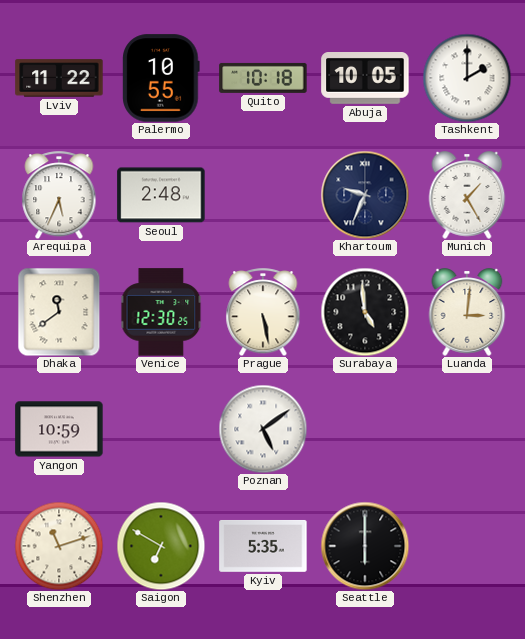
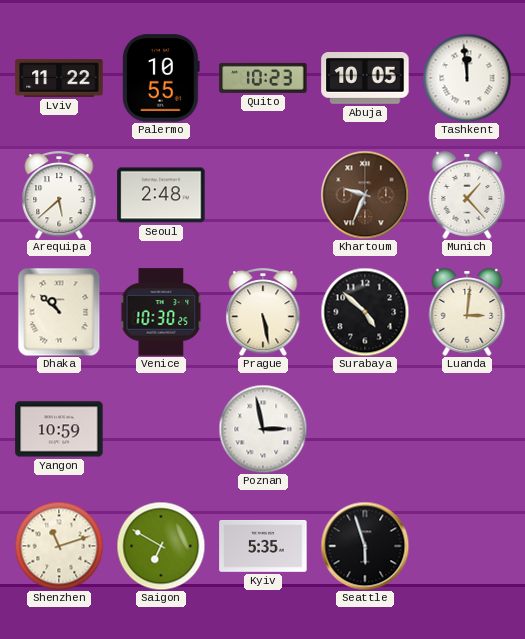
Quito: 10:18 -> 10:23
Tashkent: 2:00 -> 11:59
Arequipa: 5:34 -> 5:38
Khartoum dial: navy -> brown
Munich: 1:25 -> 1:23
Dhaka: 11:39 -> 10:52
Venice: 12:30 -> 10:30
Surabaya: 4:59 -> 4:52
Poznan: 5:09 -> 2:58
Seattle: 6:00 -> 5:57
